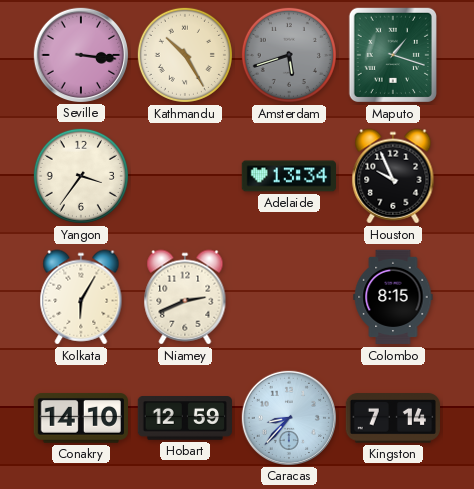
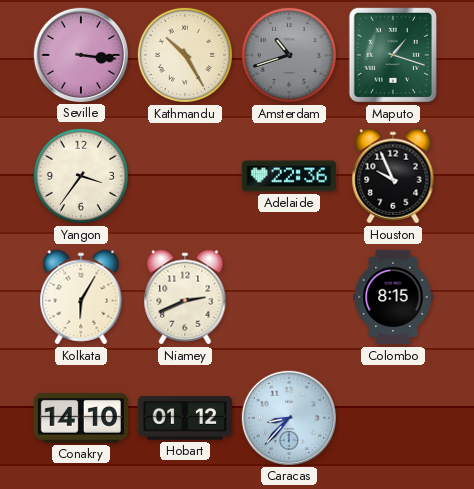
Amsterdam: 5:42 -> 10:42
Adelaide: 13:34 -> 22:36
Hobart: 12:59 -> 01:12
Kingston: 7:14 -> none
